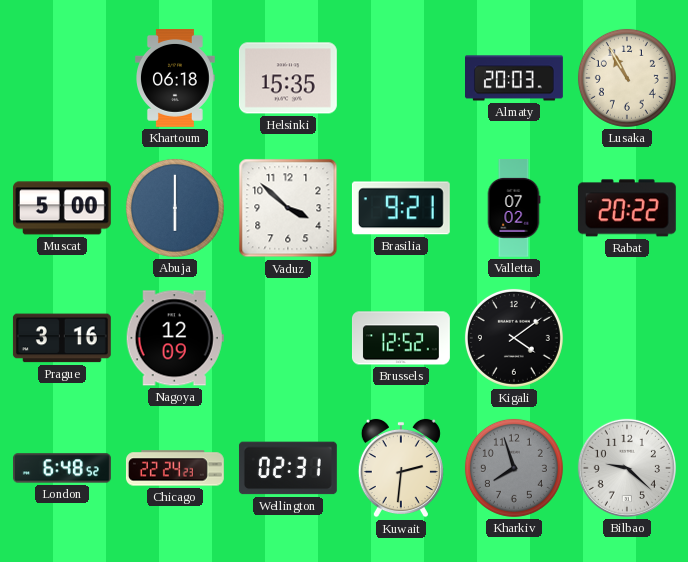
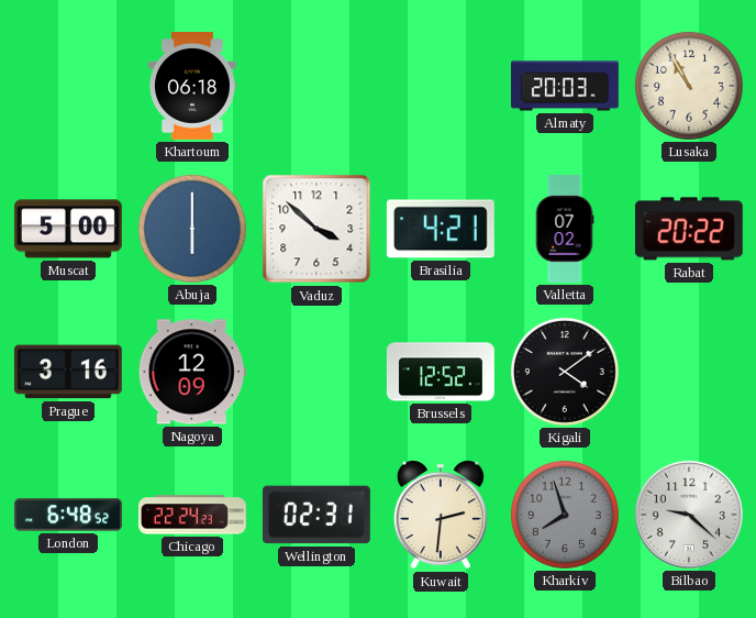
Helsinki: 15:35 -> none
Brasilia: 9:21 -> 4:21
